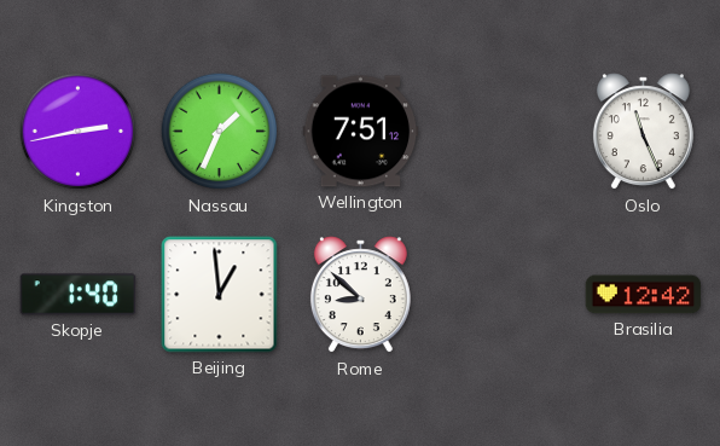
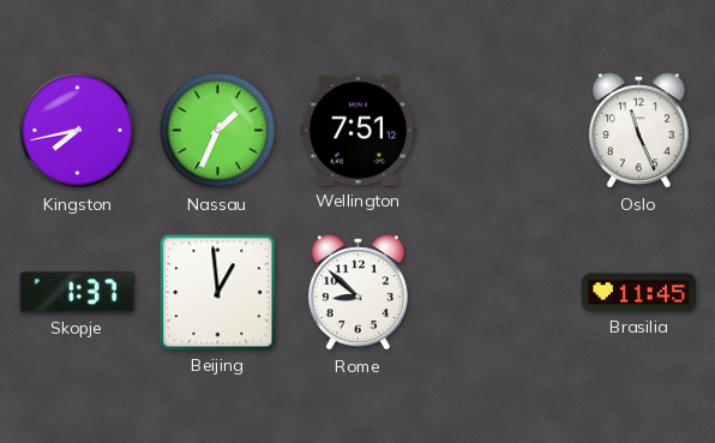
Kingston: 2:43 -> 7:43
Skopje: 1:40 -> 1:37
Brasilia: 12:42 -> 11:45
